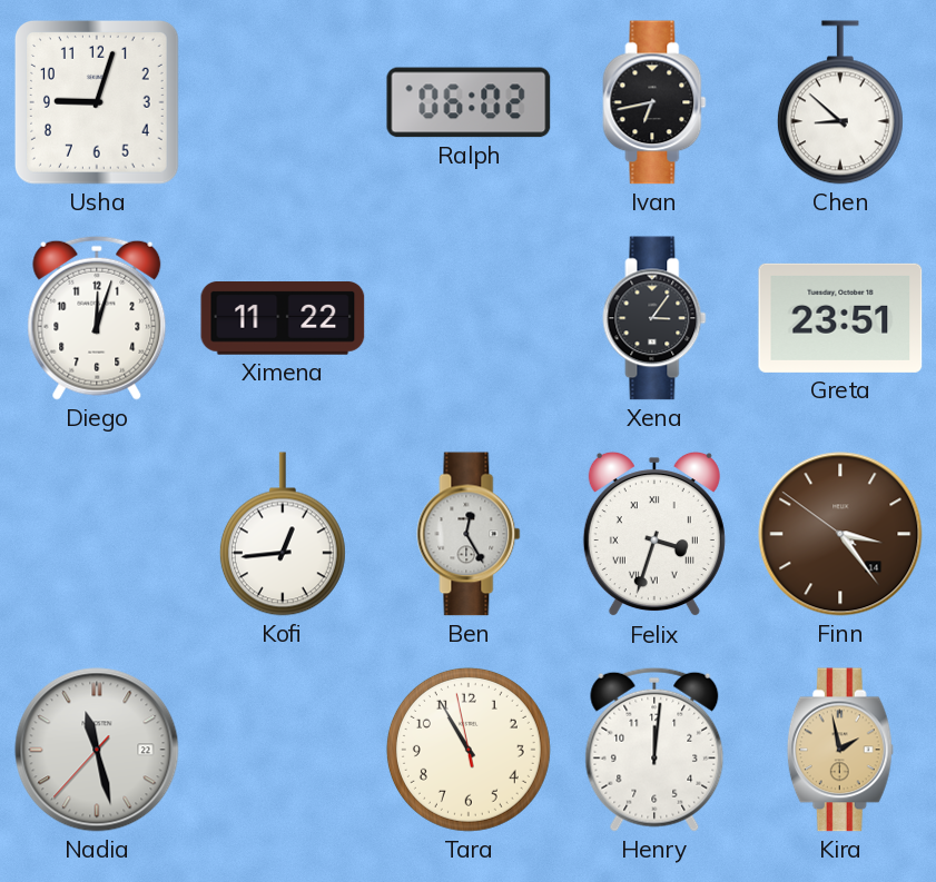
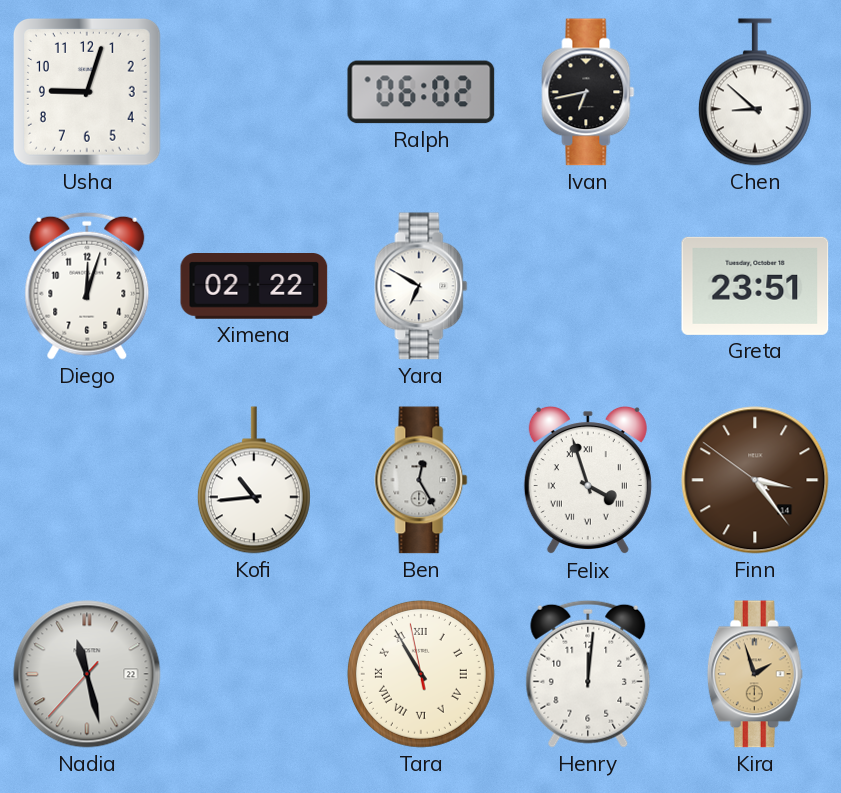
Ximena: 11:22 -> 02:22
Yara: none -> 6:50
Xena: 3:06 -> none
Kofi: 12:44 -> 10:44
Felix: 3:33 -> 3:57
Tara numerals: Arabic -> Roman
Kira: 1:58 -> 1:57
